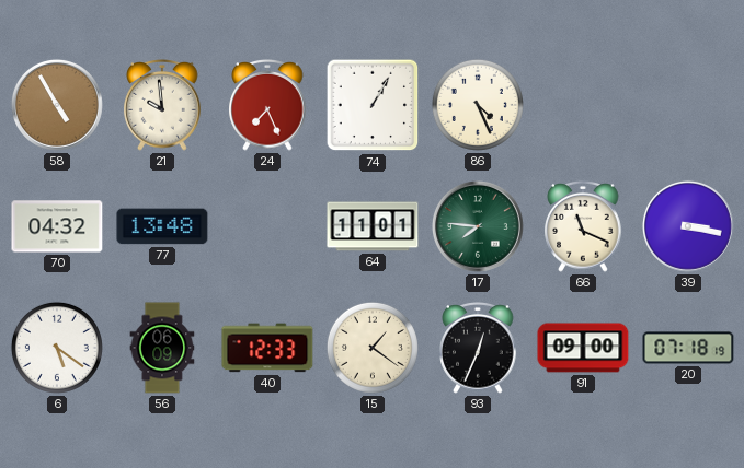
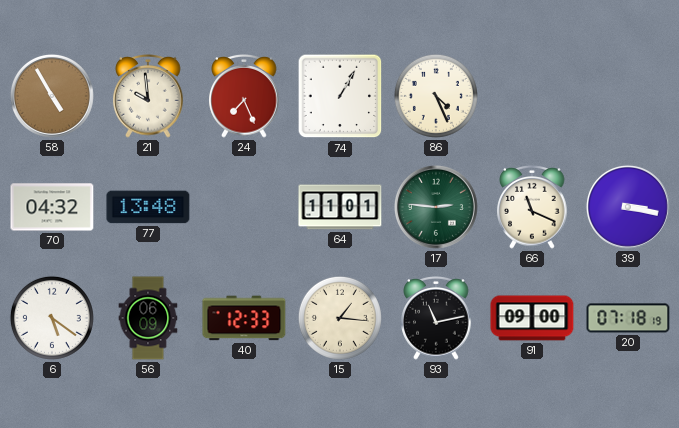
17: 7:46 -> 2:46
15: 1:21 -> 1:16
93: 12:34 -> 11:13
